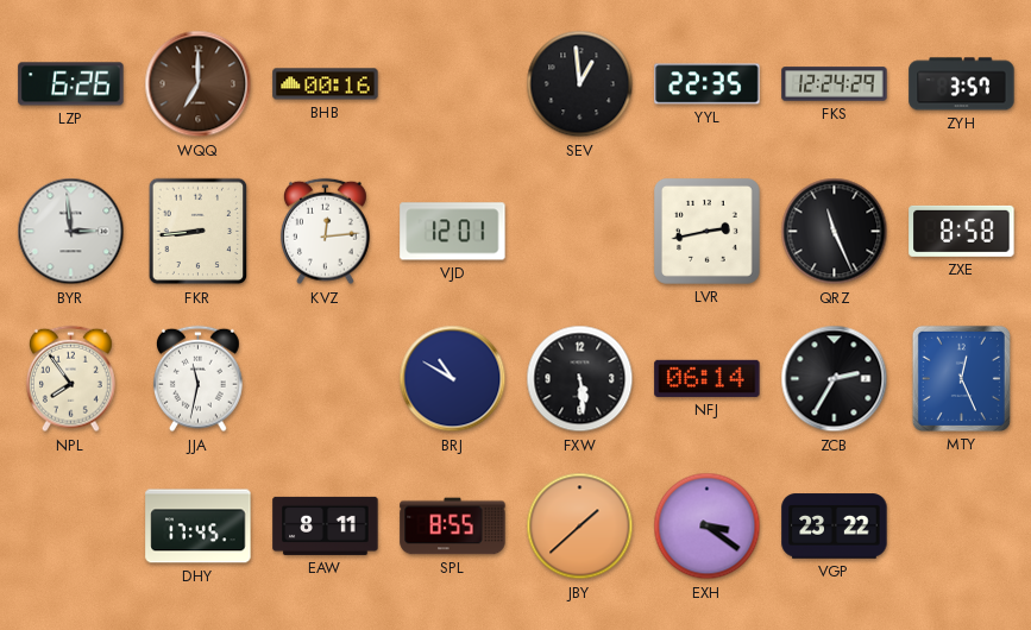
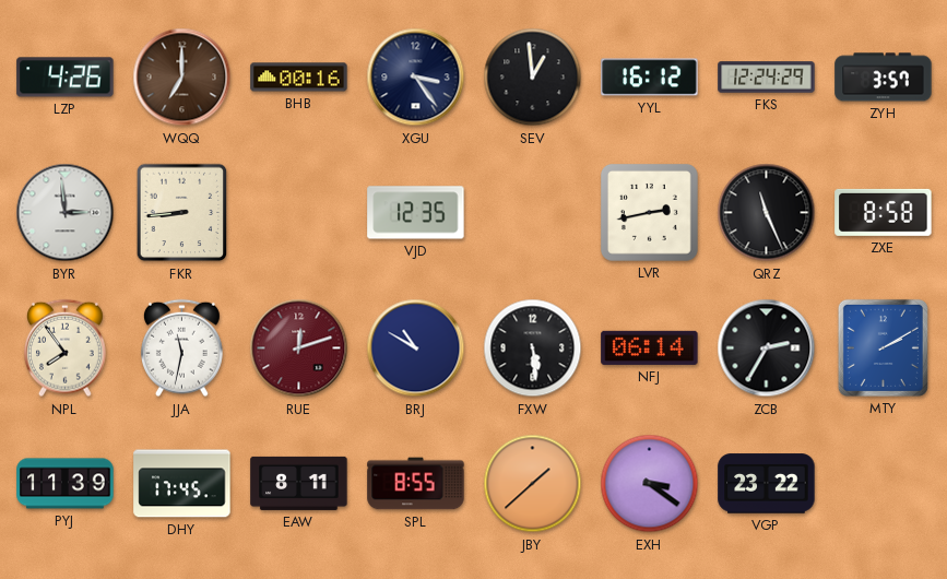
LZP: 6:26 -> 4:26
XGU: none -> 3:24
YYL: 22:35 -> 16:12
KVZ: 12:14 -> none
VJD: 12:01 -> 12:35
RUE: none -> 12:12
MTY: 12:26 -> 2:10
PYJ: none -> 11:39
